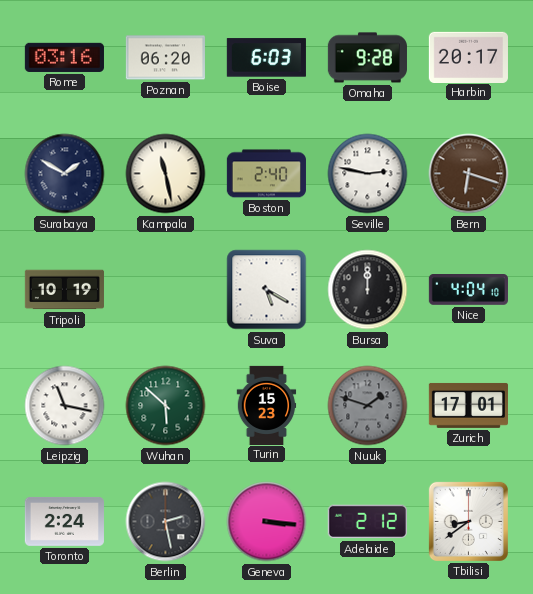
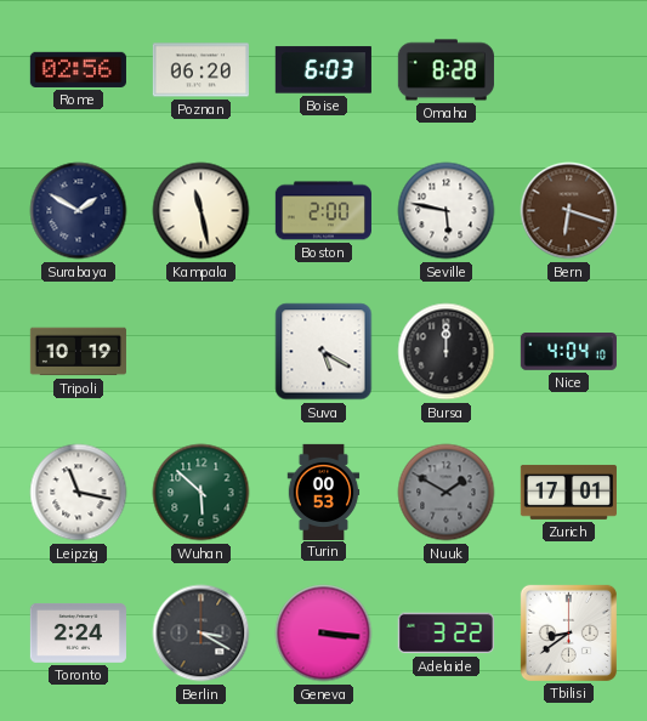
Rome: 03:16 -> 02:56
Omaha: 9:28 -> 8:28
Harbin: 20:17 -> none
Boston: 2:40 -> 2:00
Seville: 2:47 -> 5:47
Turin: 15:23 -> 00:53
Nuuk: 1:48 -> 1:50
Berlin: 2:28 -> 3:20
Adelaide: 2:12 -> 3:22
